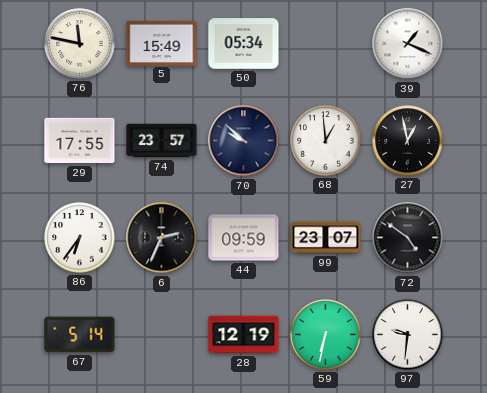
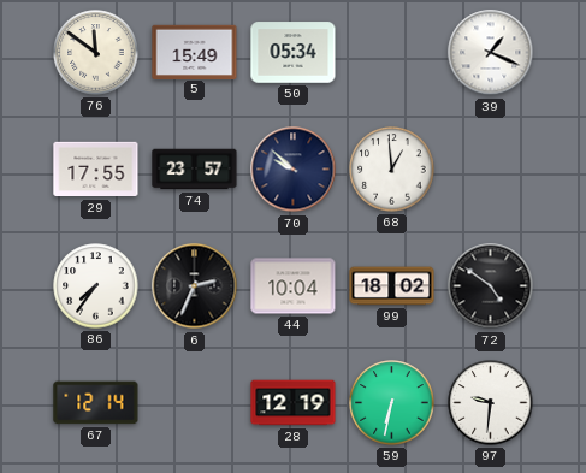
76: 11:47 -> 11:51
27: 12:58 -> none
86: 6:36 -> 7:36
44: 09:59 -> 10:04
99: 23:07 -> 18:02
67: 5:14 -> 12:14
